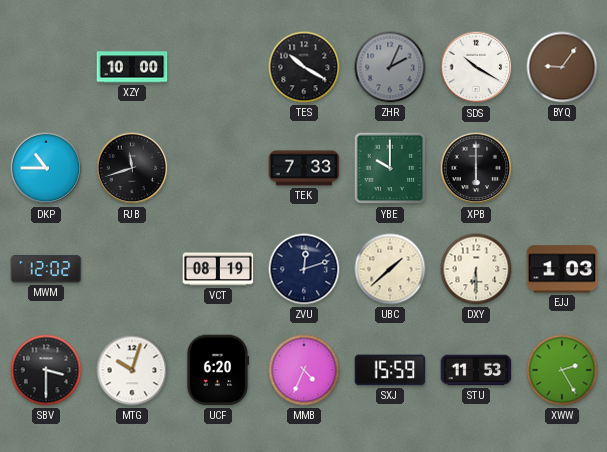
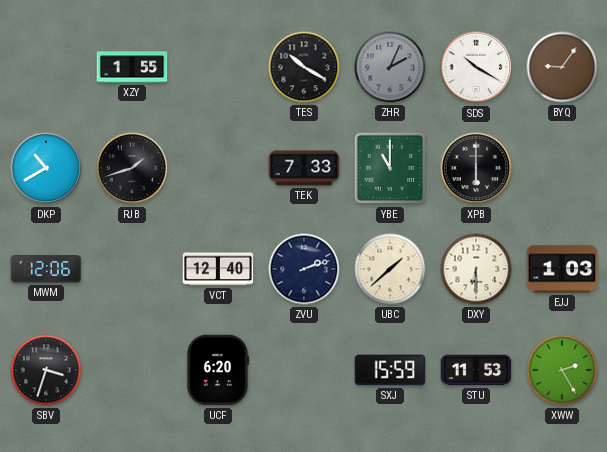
XZY: 10:00 -> 1:55
DKP: 10:45 -> 10:40
RJB: 11:42 -> 1:42
YBE: 10:00 -> 11:00
MWM: 12:02 -> 12:06
VCT: 08:19 -> 12:40
ZVU: 12:12 -> 2:12
SBV: 3:30 -> 3:33
MTG: 10:03 -> none
MMB: 4:34 -> none
